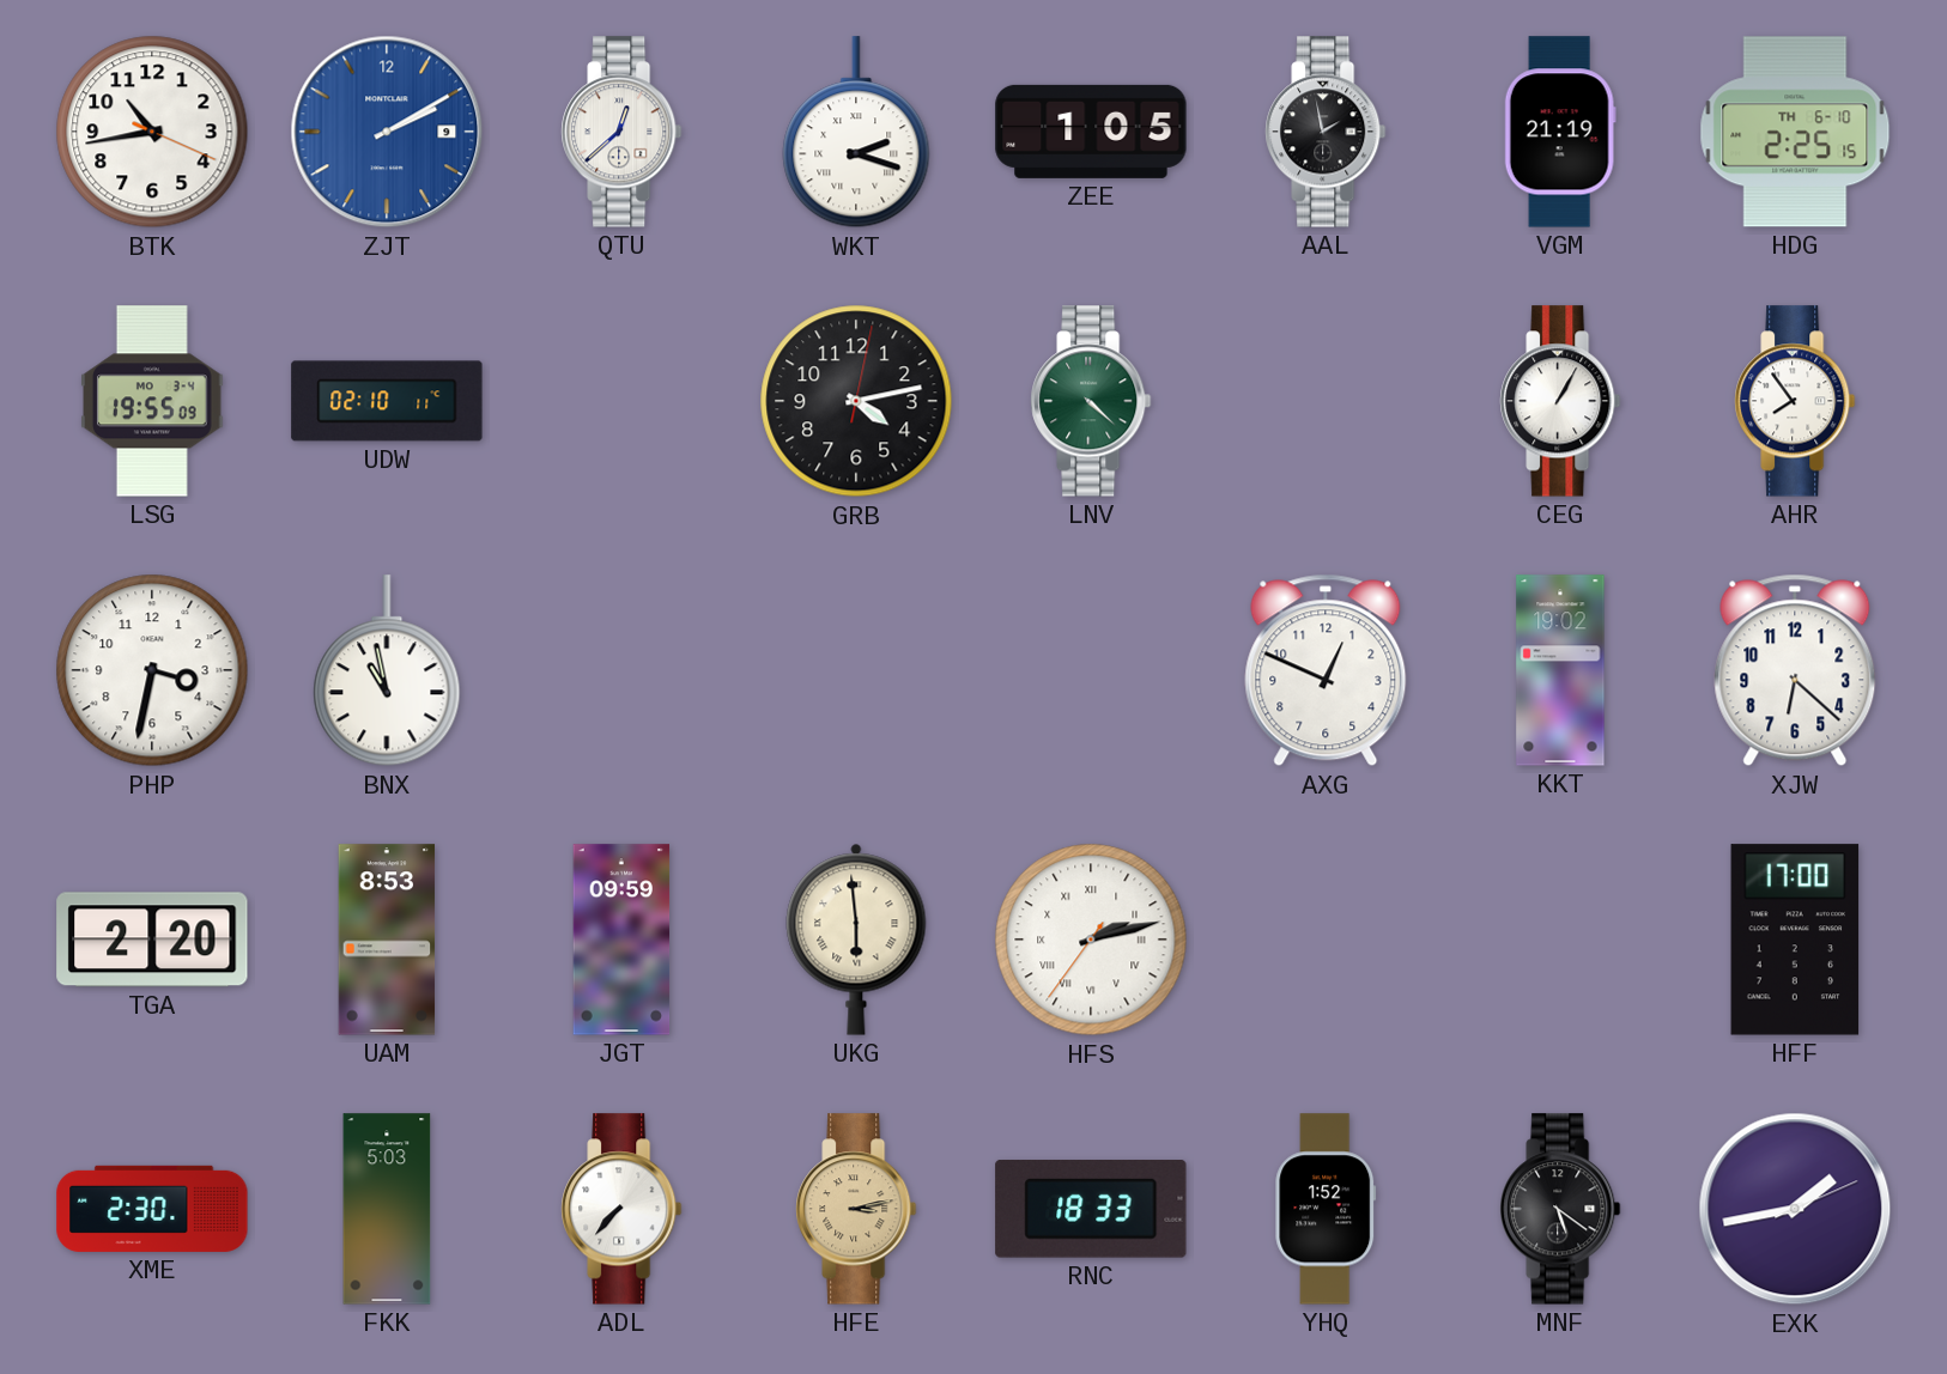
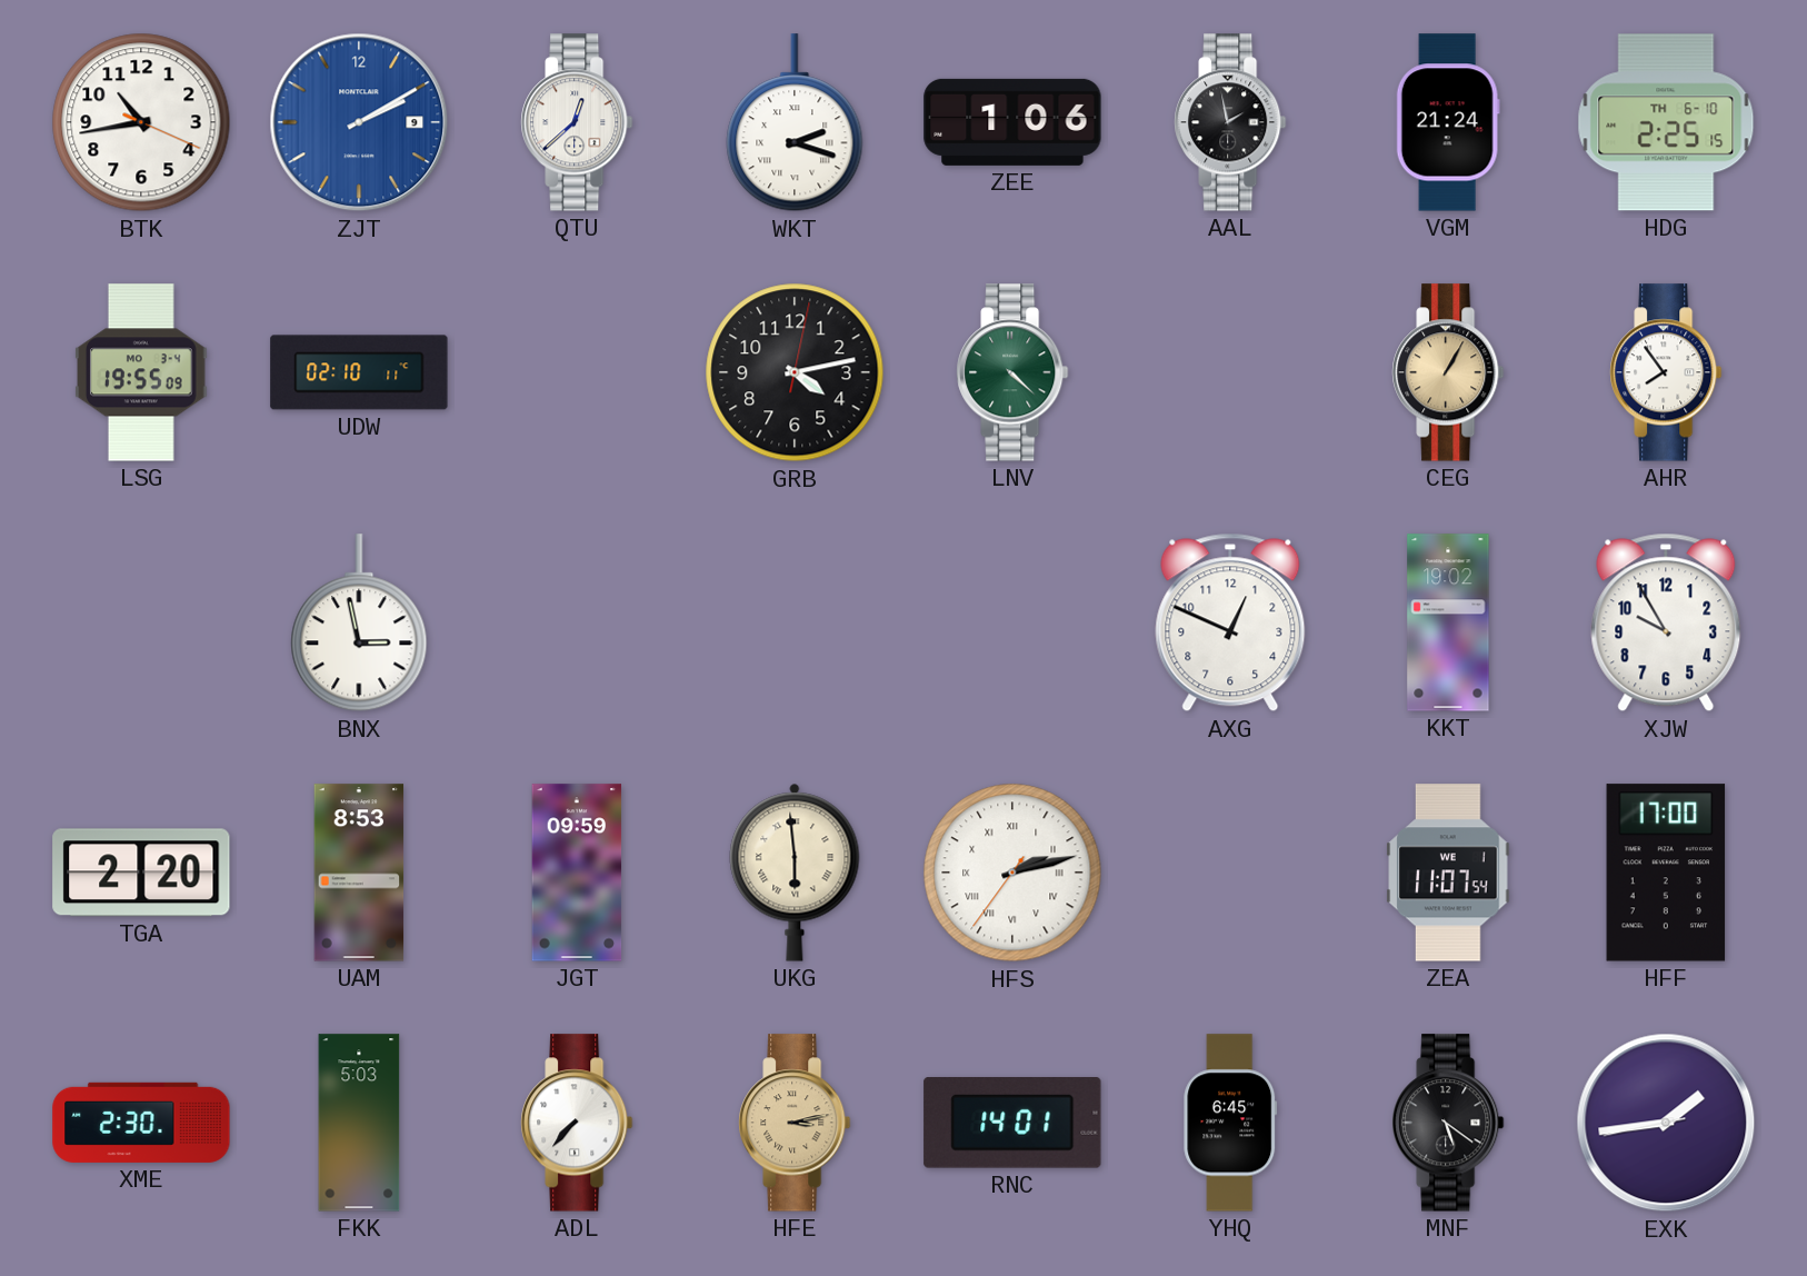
ZEE: 1:05 -> 1:06
VGM: 21:19 -> 21:24
CEG dial: white -> champagne
PHP: 3:32 -> none
BNX: 10:58 -> 2:58
XJW: 6:22 -> 9:55
ZEA: none -> 11:07
RNC: 18:33 -> 14:01
YHQ: 1:52 -> 6:45
EXK: 1:43:11 -> 1:43:43
